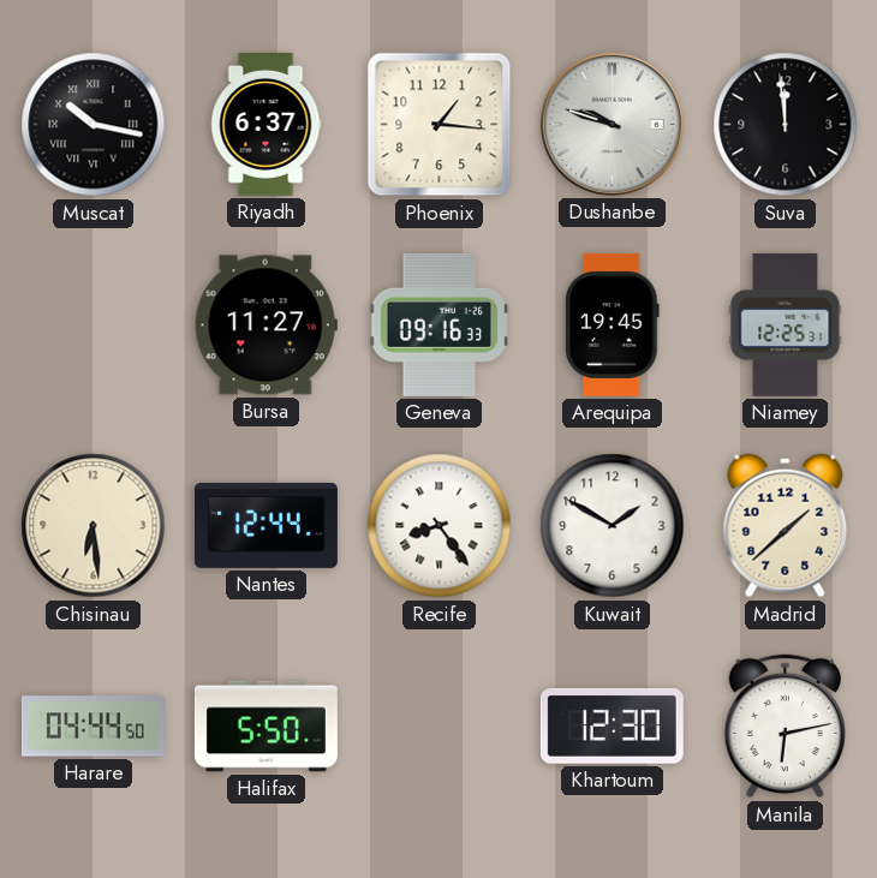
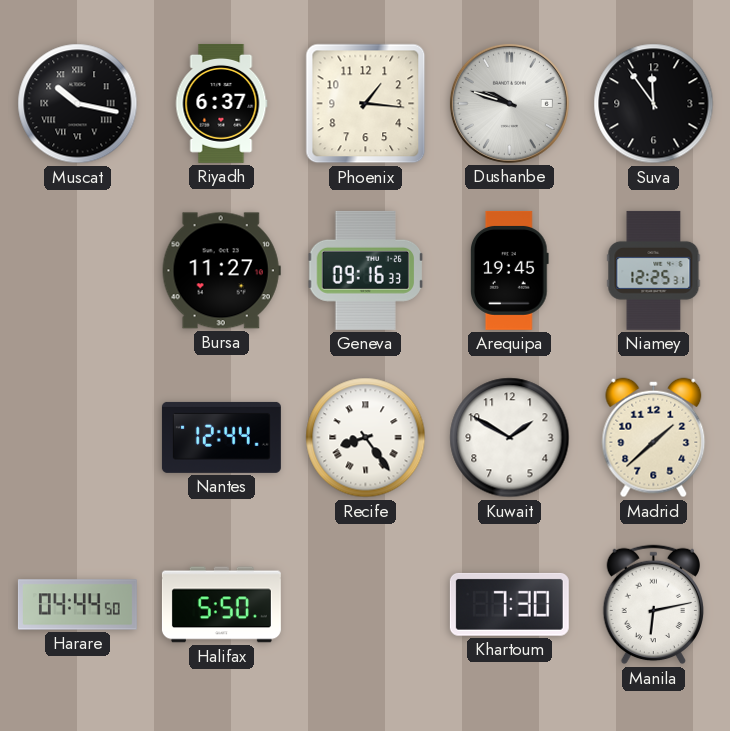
Suva: 11:59 -> 11:54
Chisinau: 6:29 -> none
Khartoum: 12:30 -> 7:30
